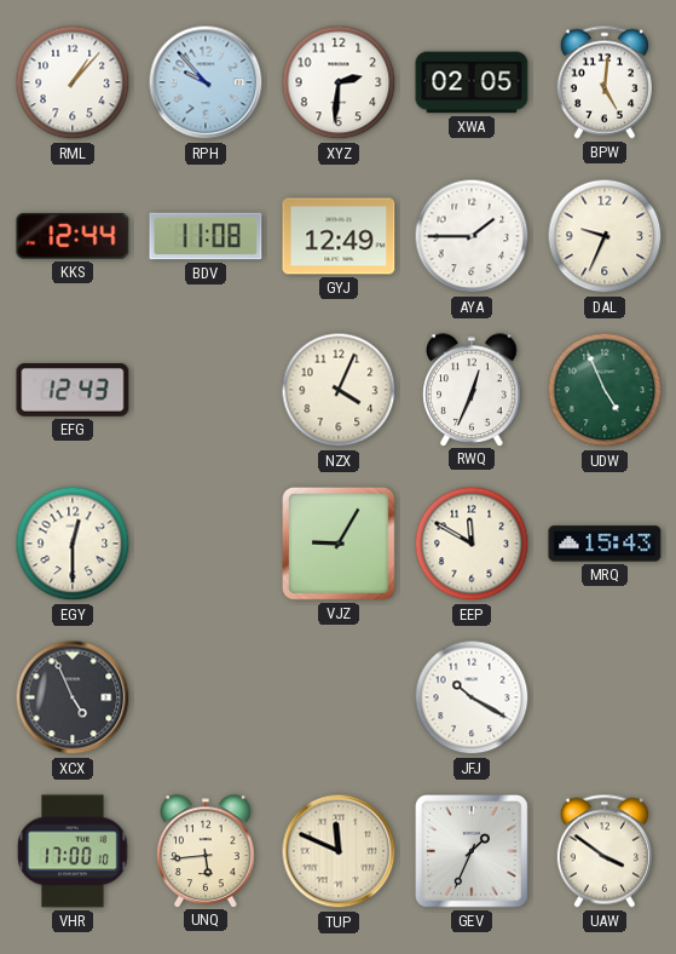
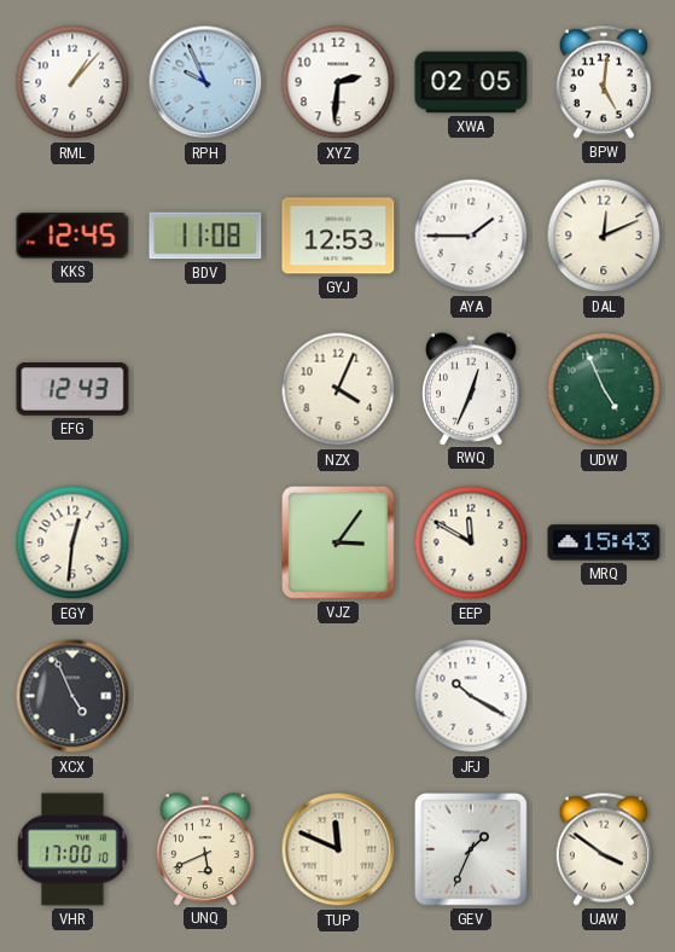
RPH: 9:53 -> 9:56
KKS: 12:44 -> 12:45
GYJ: 12:49 -> 12:53
DAL: 9:34 -> 12:11
EGY: 12:30 -> 12:31
VJZ: 9:05 -> 3:06
UNQ: 5:44 -> 5:41
